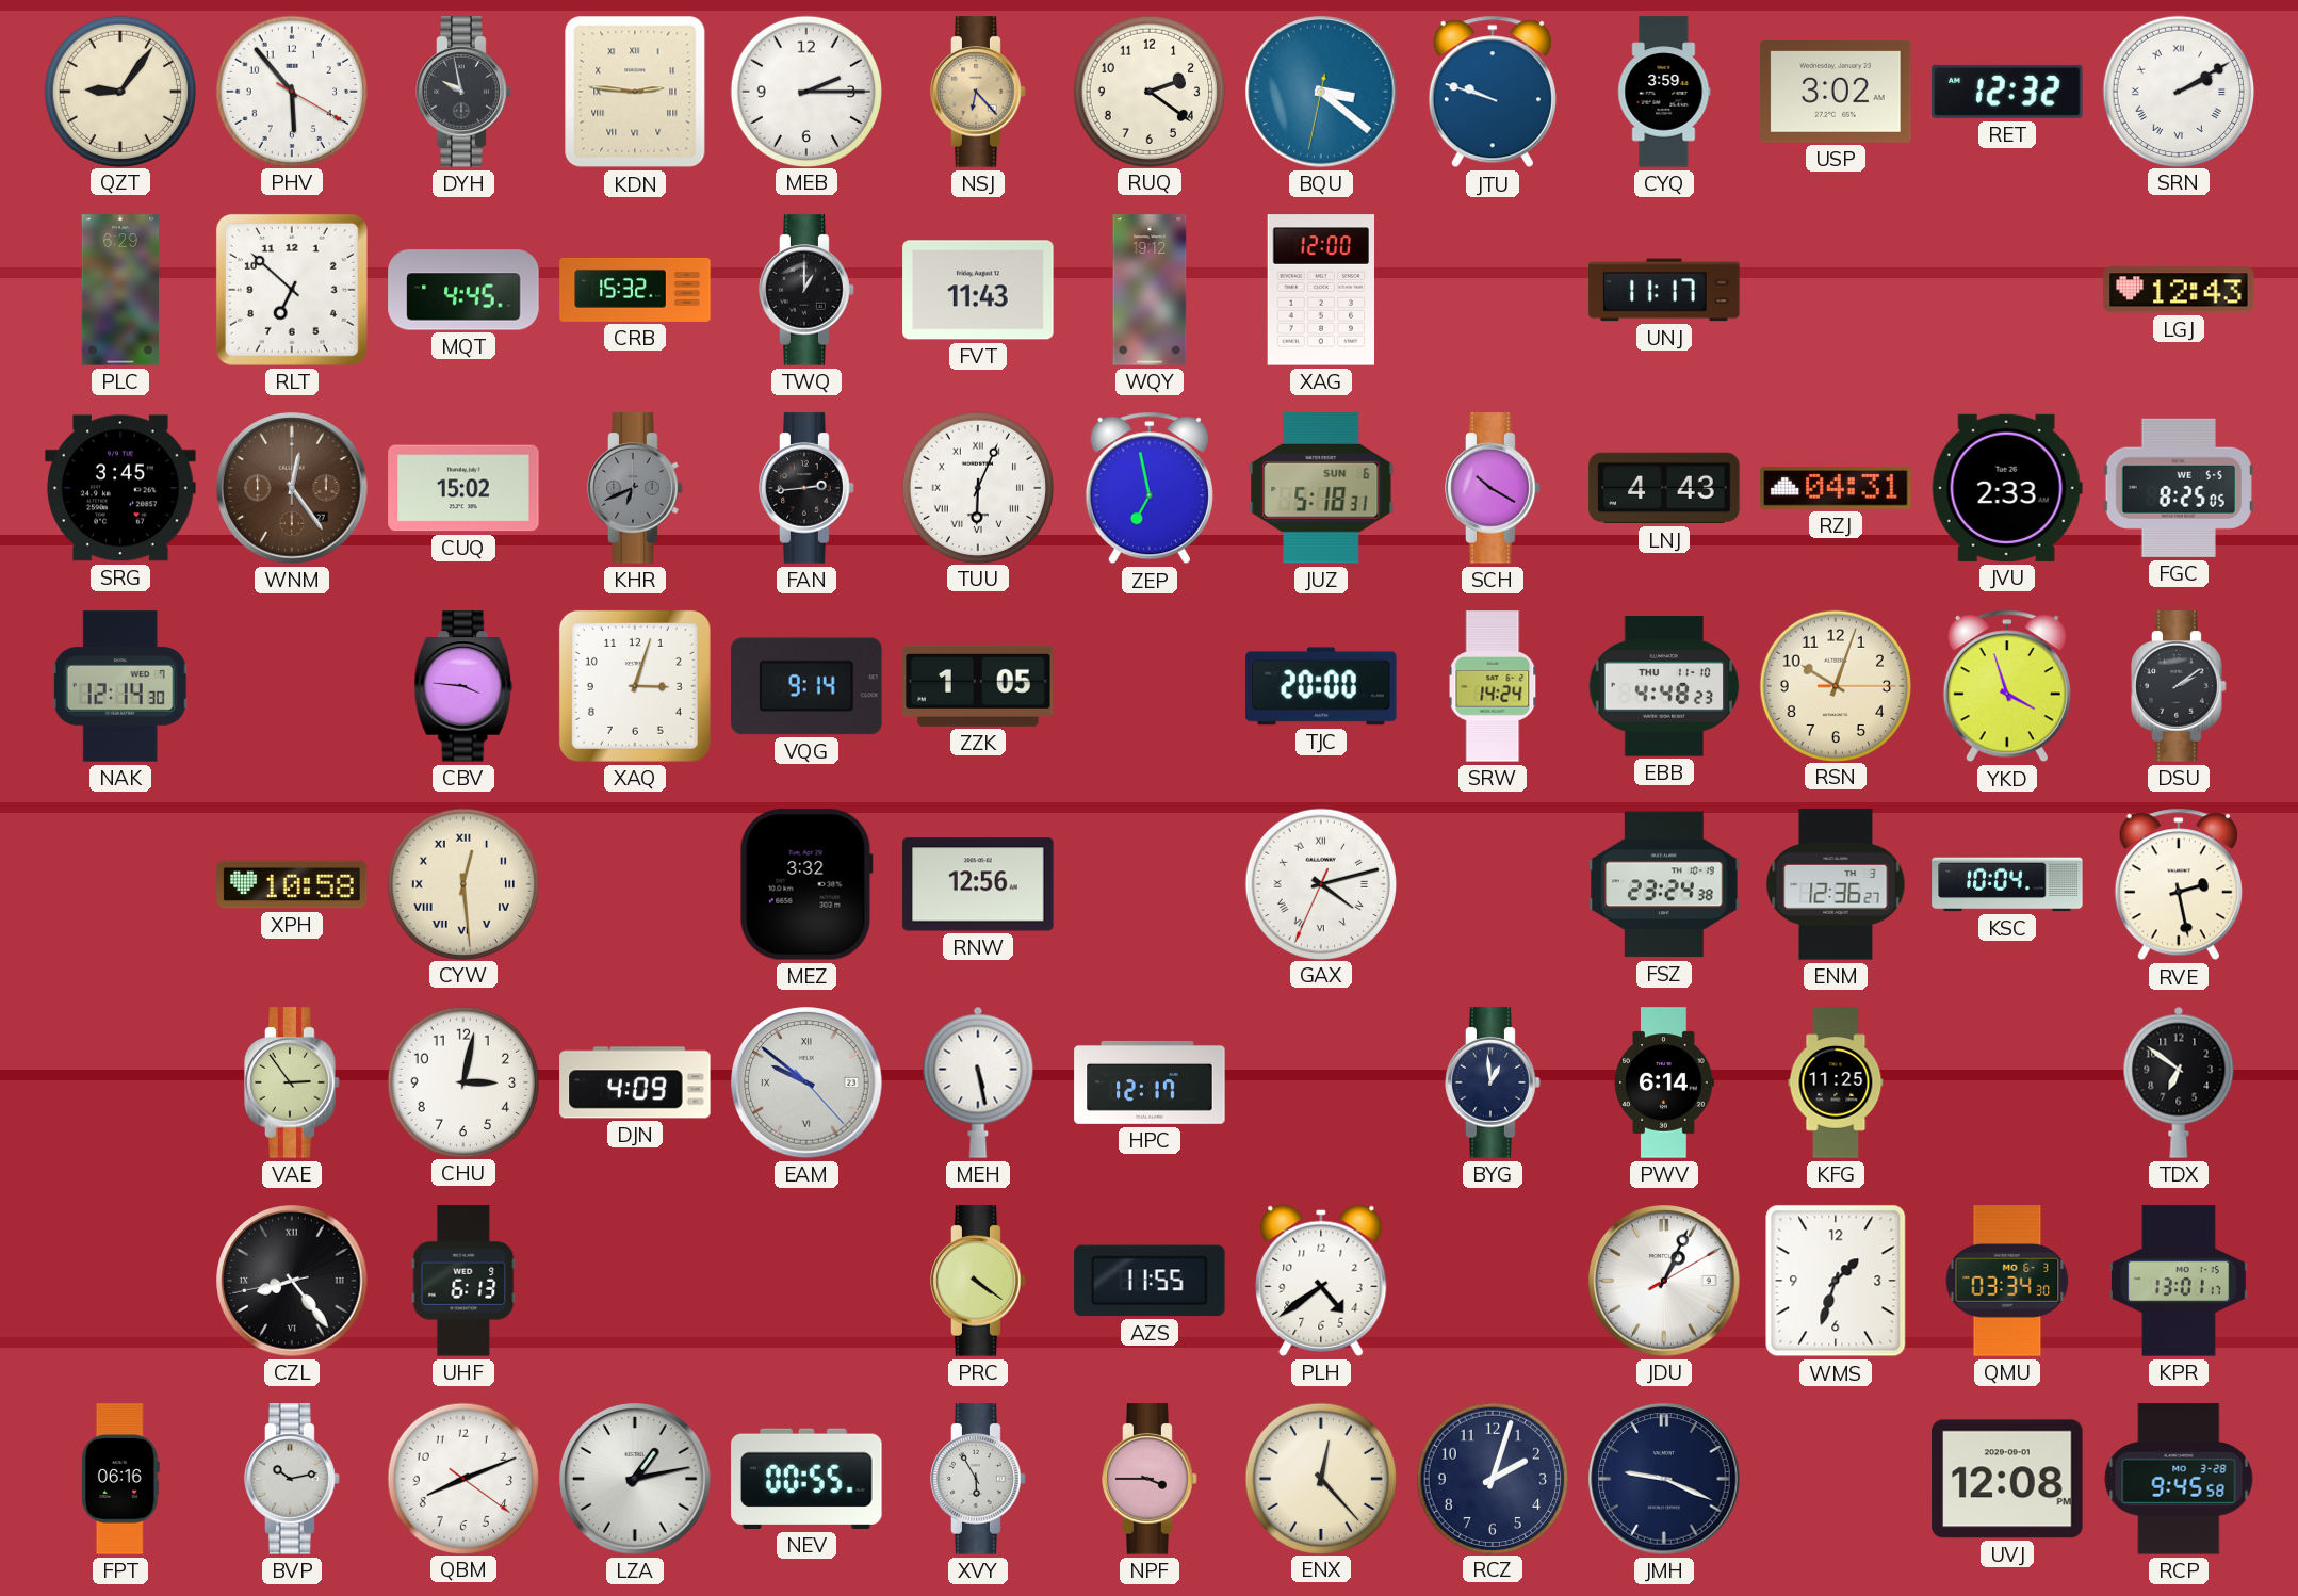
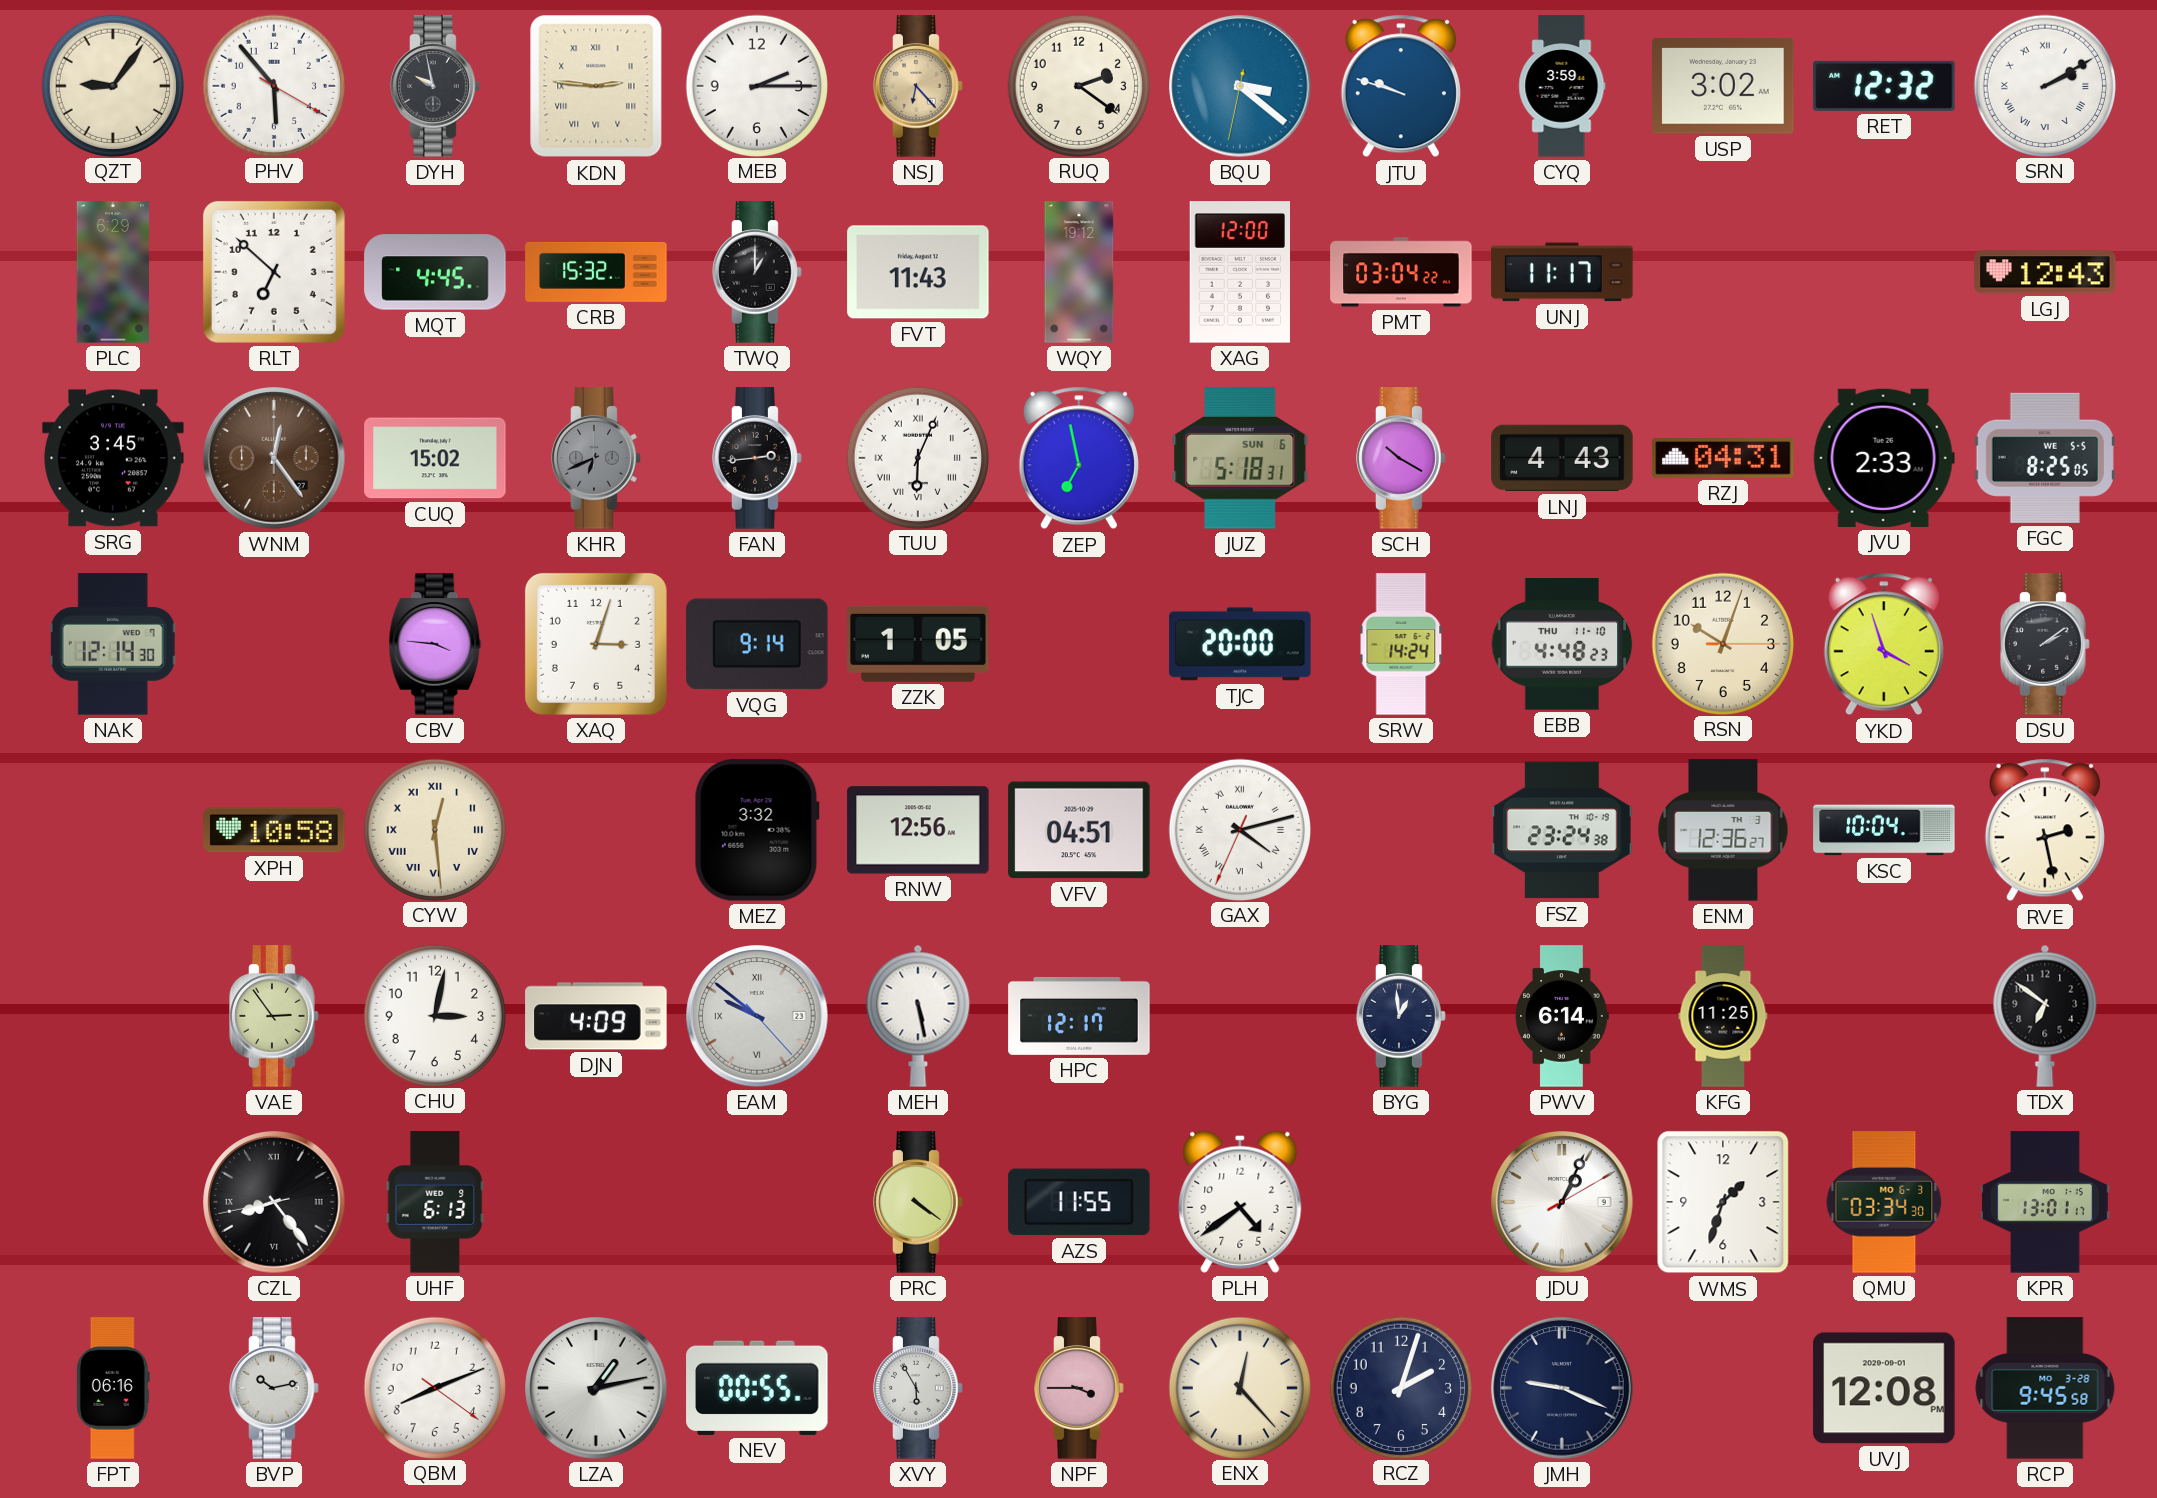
PMT: none -> 03:04
VFV: none -> 04:51
